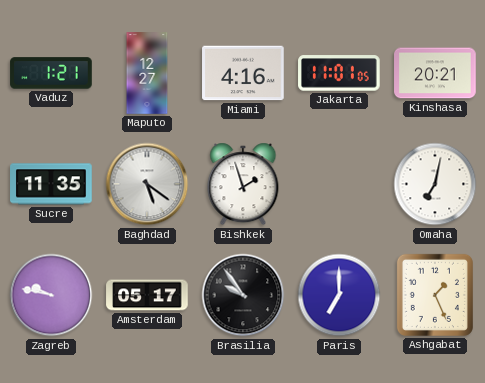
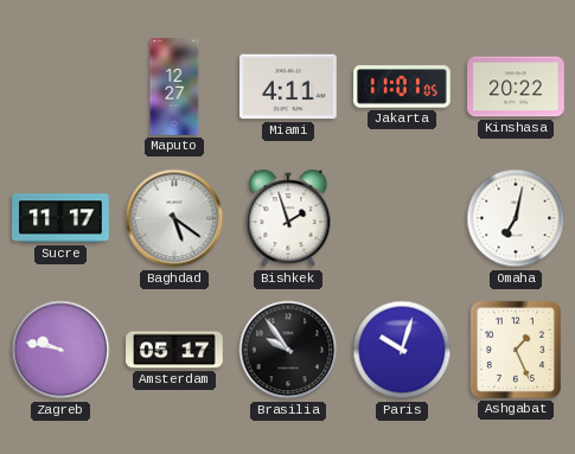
Vaduz: 1:21 -> none
Miami: 4:16 -> 4:11
Kinshasa: 20:21 -> 20:22
Sucre: 11:35 -> 11:17
Paris: 7:00 -> 10:03
